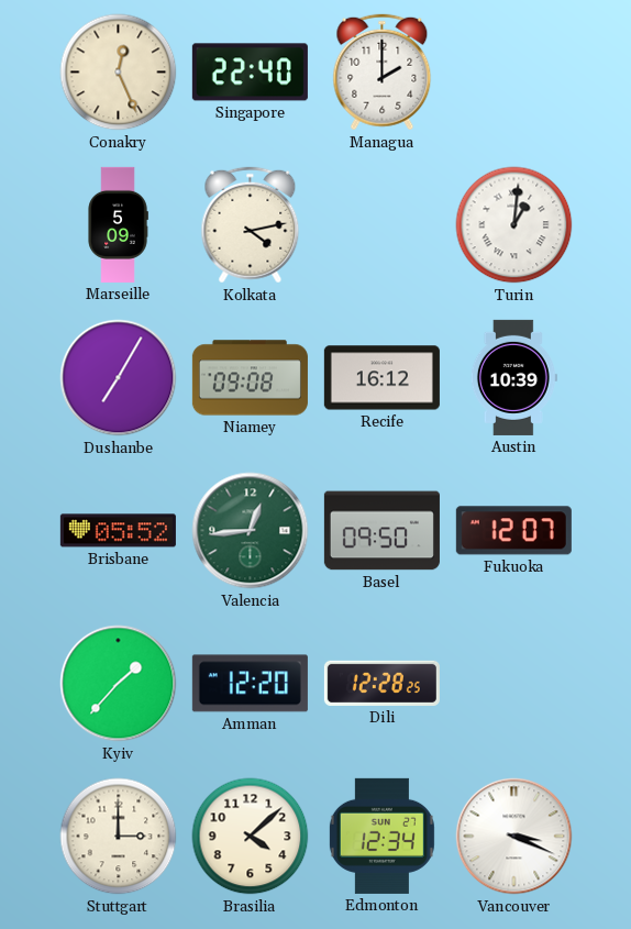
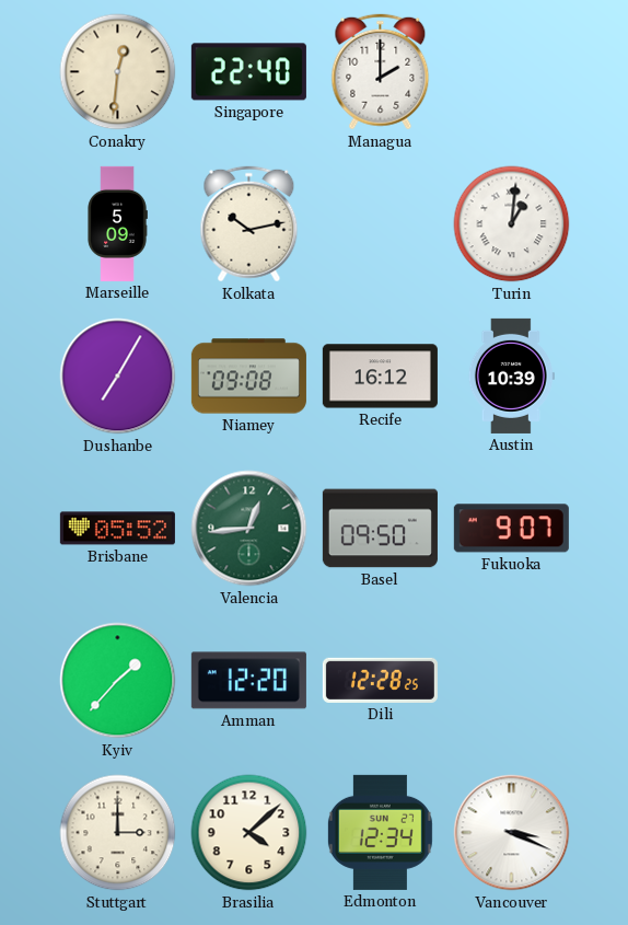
Conakry: 12:26 -> 12:31
Kolkata: 4:13 -> 10:13
Fukuoka: 12:07 -> 9:07
